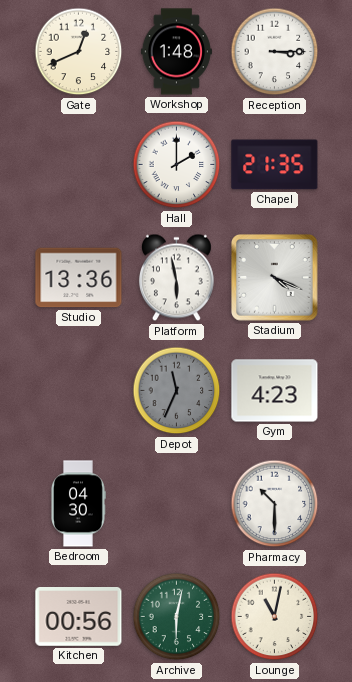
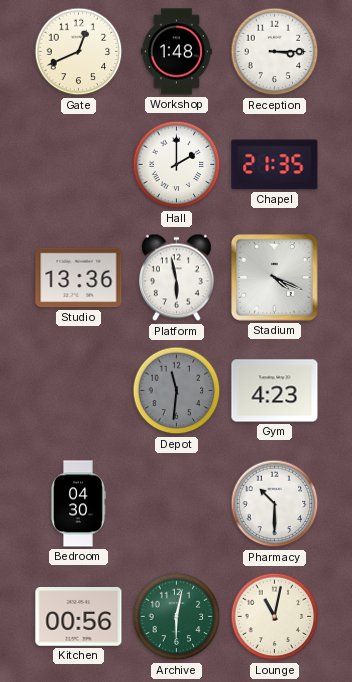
Depot: 11:34 -> 11:31
